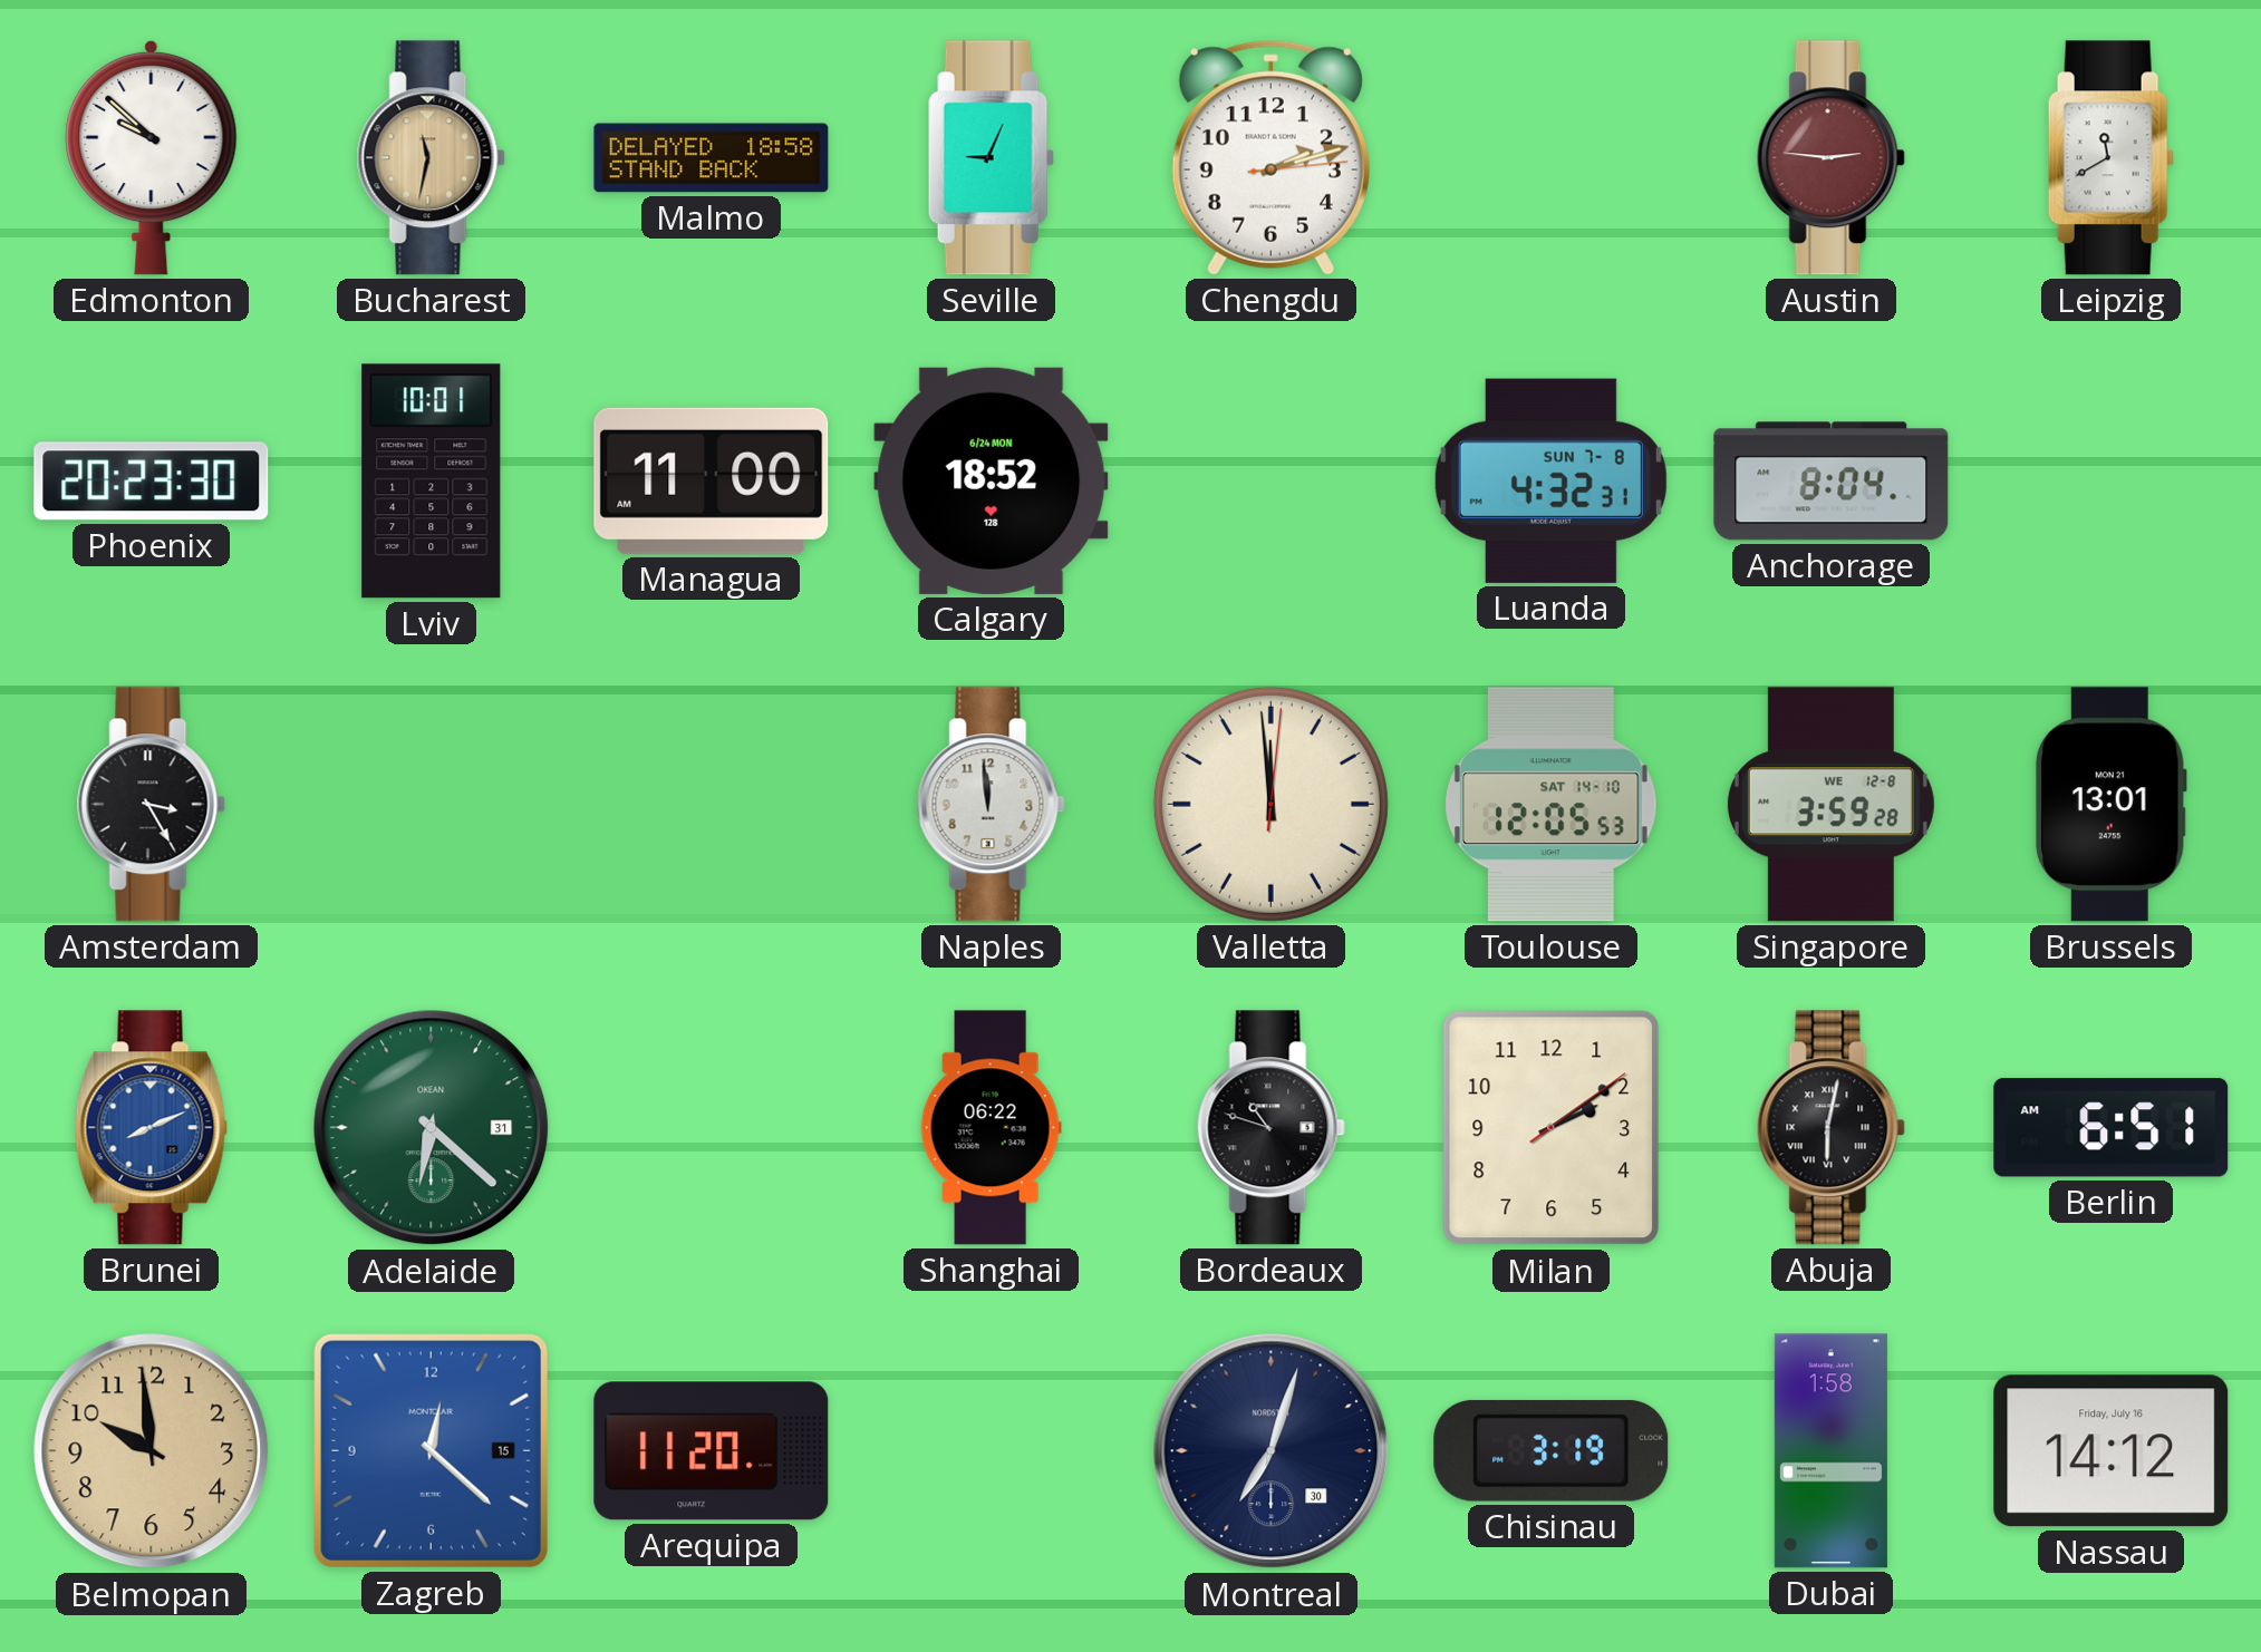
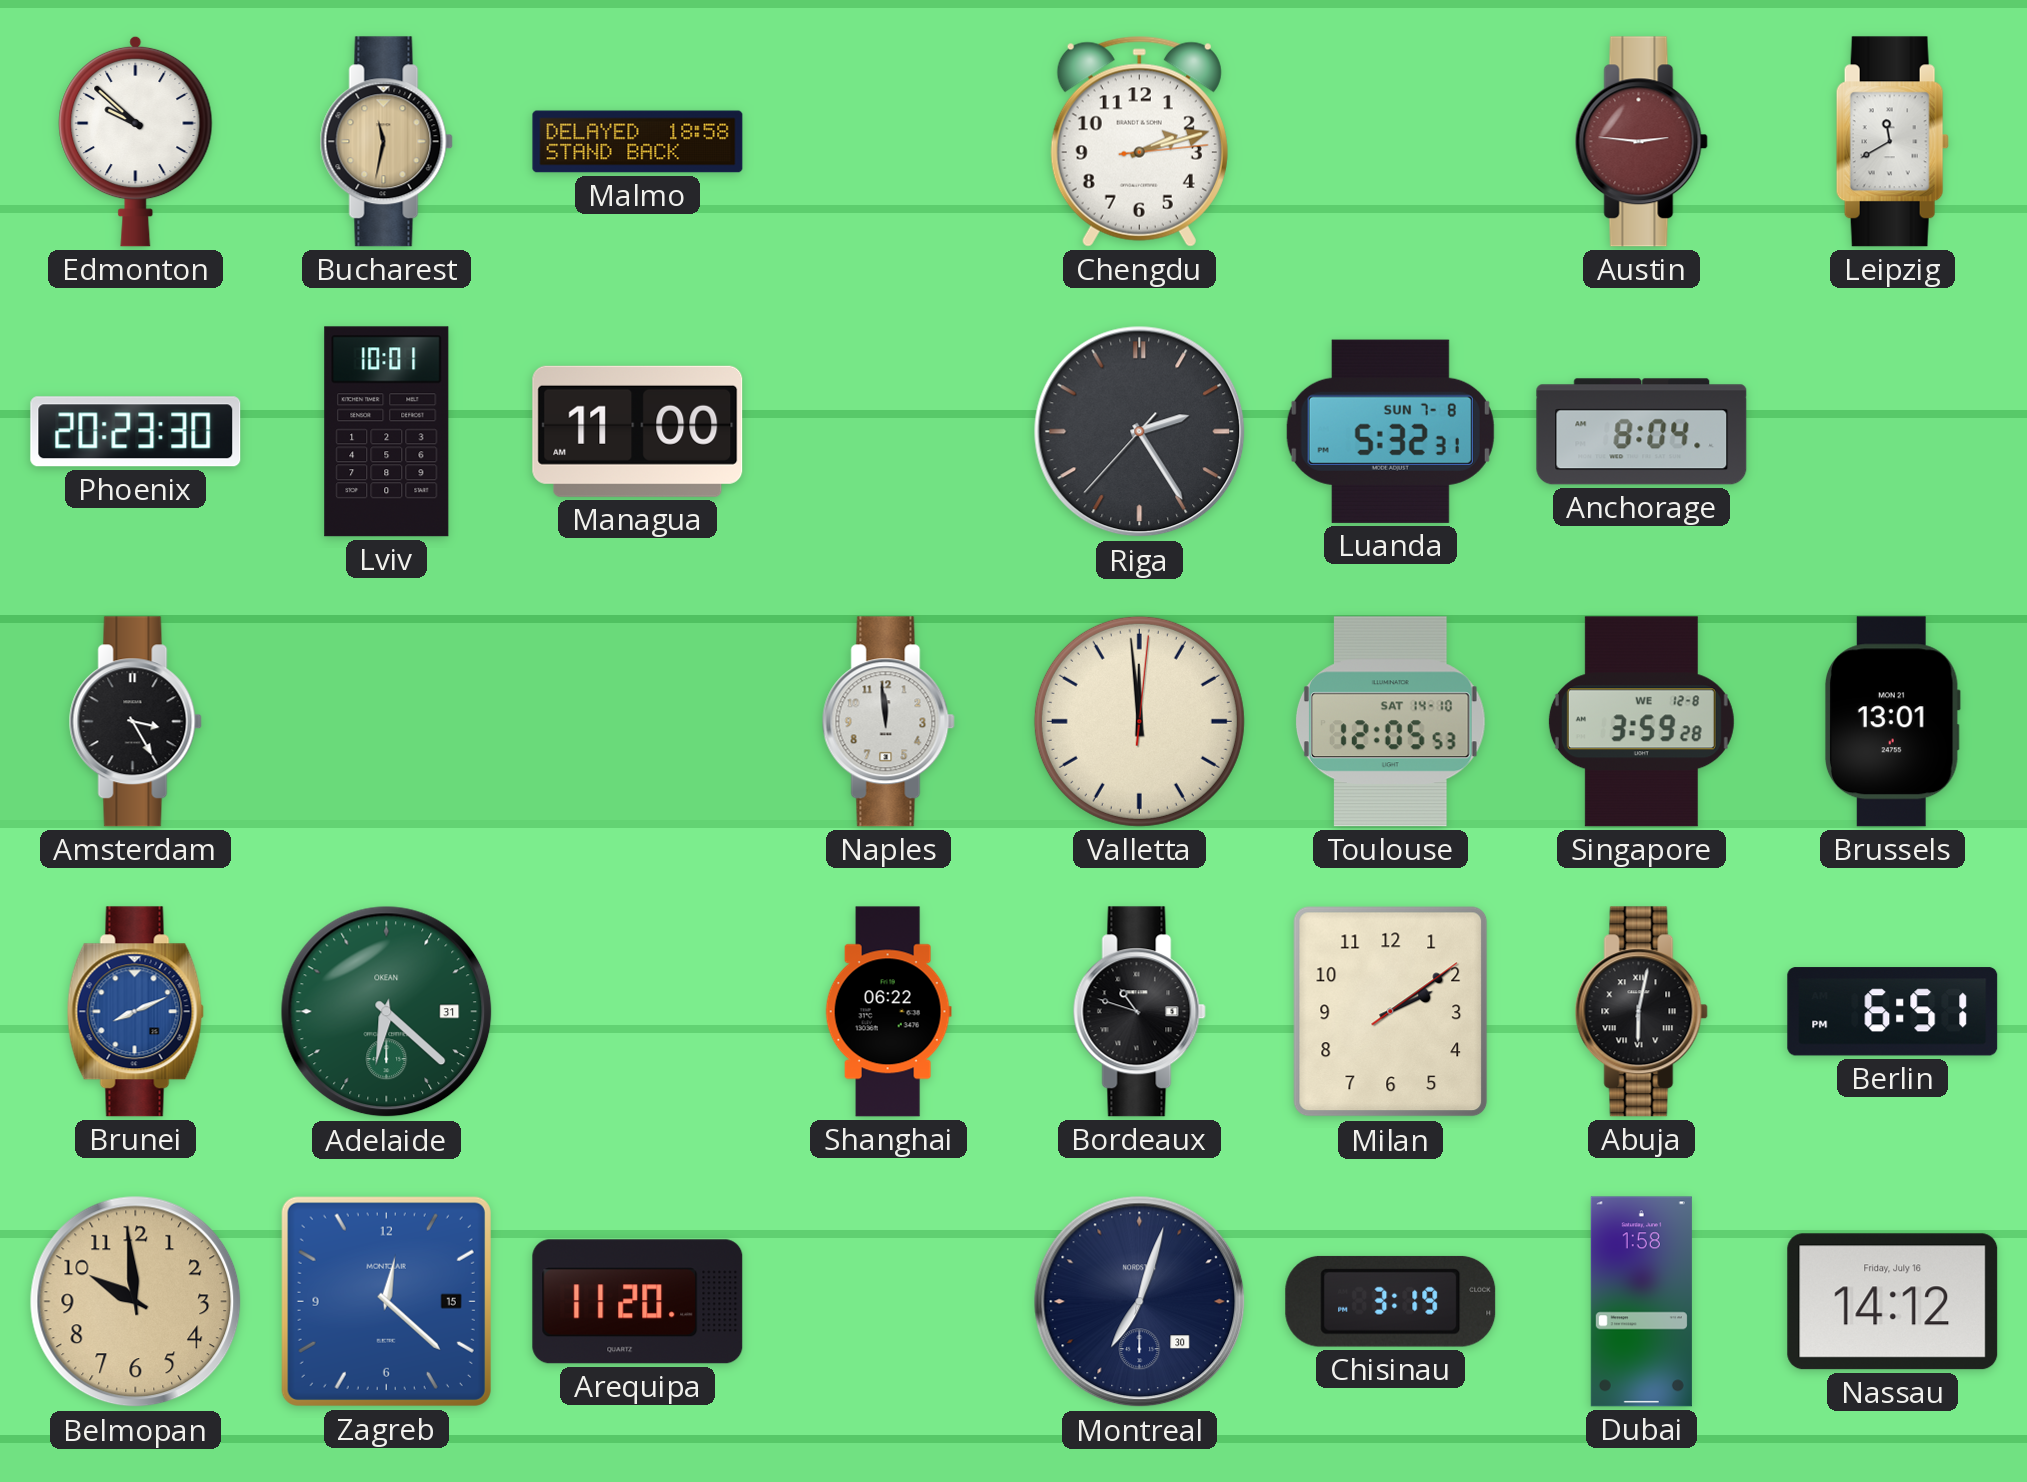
Seville: 9:04 -> none
Calgary: 18:52 -> none
Riga: none -> 2:24
Luanda: 4:32 -> 5:32
Berlin: 6:51 AM -> 6:51 PM
